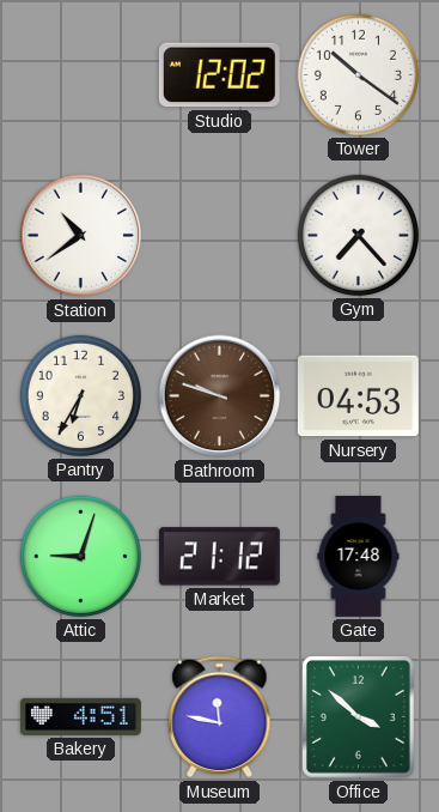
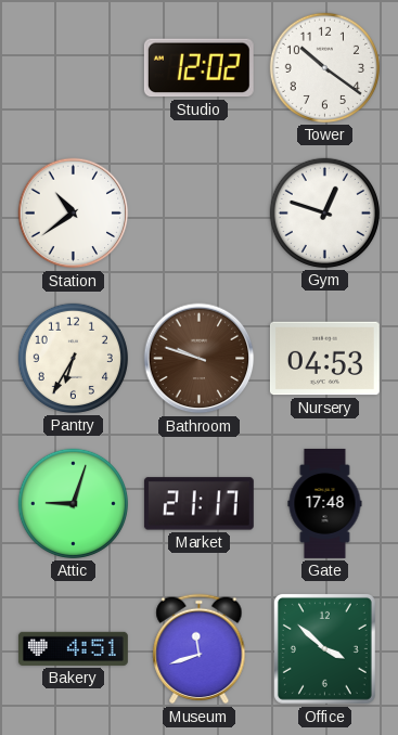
Gym: 7:23 -> 12:48
Market: 21:12 -> 21:17
Museum: 11:47 -> 11:42
